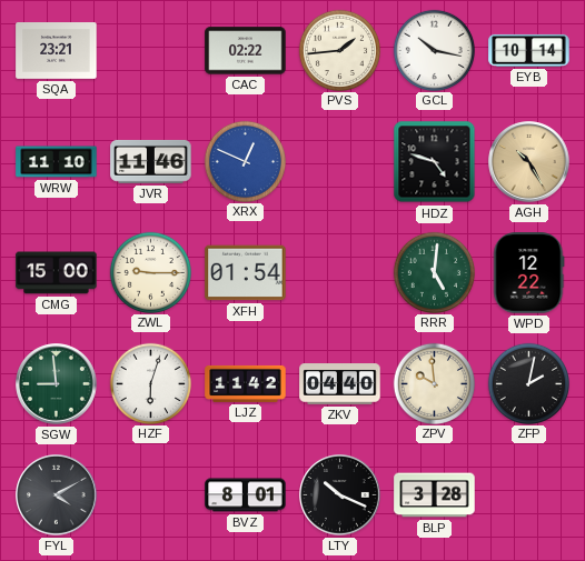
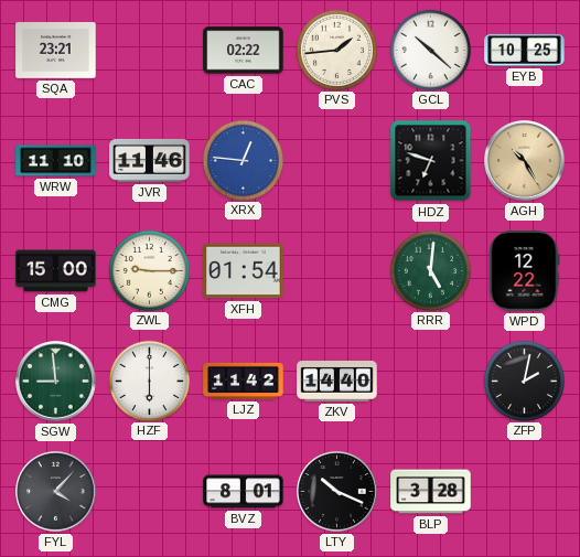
GCL: 10:17 -> 10:22
EYB: 10:14 -> 10:25
XRX: 12:49 -> 12:46
HDZ: 4:48 -> 6:48
HZF: 6:03 -> 6:00
ZKV: 04:40 -> 14:40
ZPV: 9:59 -> none
FYL: 4:10 -> 4:07
